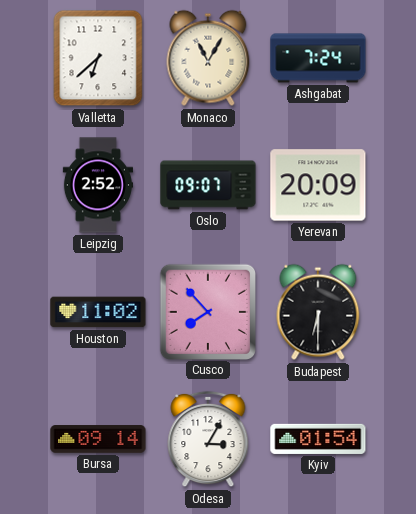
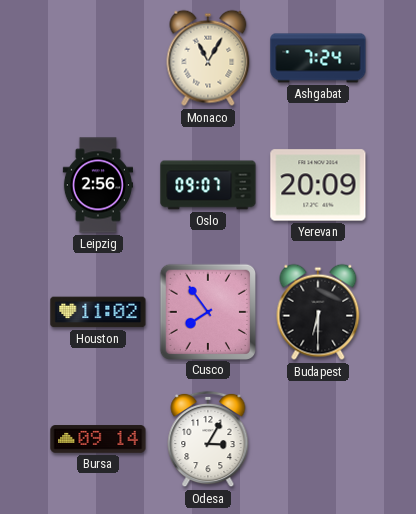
Valletta: 6:38 -> none
Leipzig: 2:52 -> 2:56
Cusco: 7:53 -> 7:54
Kyiv: 01:54 -> none
